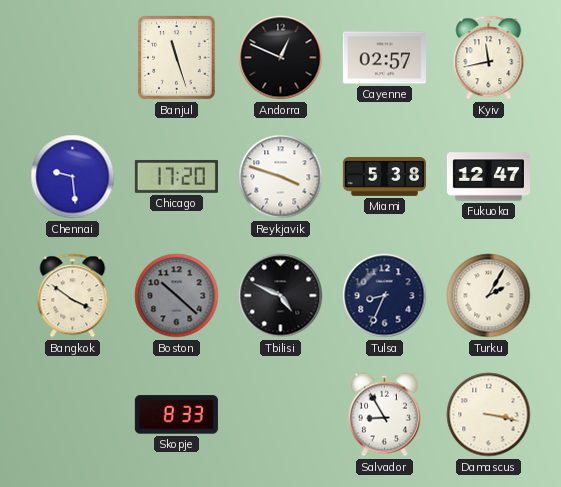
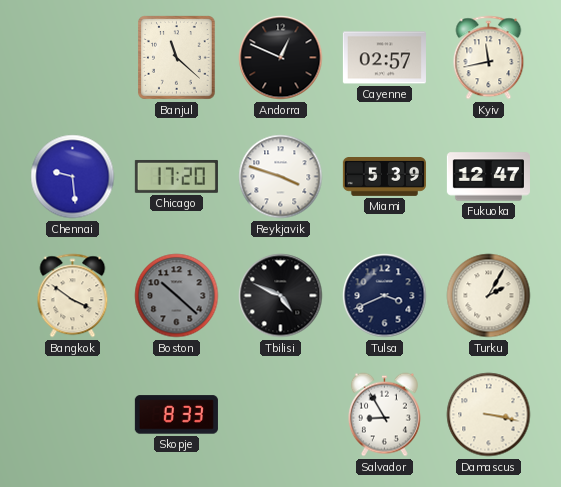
Banjul: 11:27 -> 11:22
Miami: 5:38 -> 5:39
Tulsa: 8:34 -> 3:41
